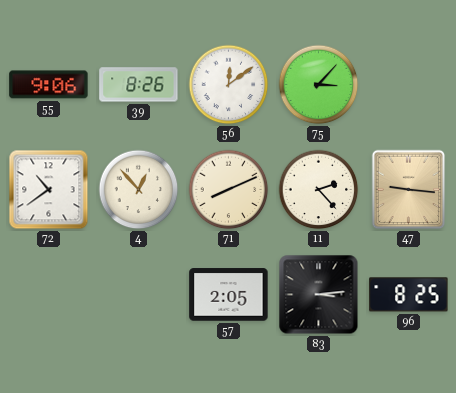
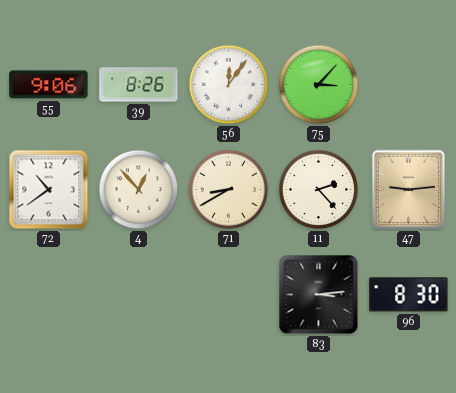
56: 12:09 -> 12:06
71: 8:11 -> 8:40
47: 9:16 -> 9:14
57: 2:05 -> none
96: 8:25 -> 8:30
